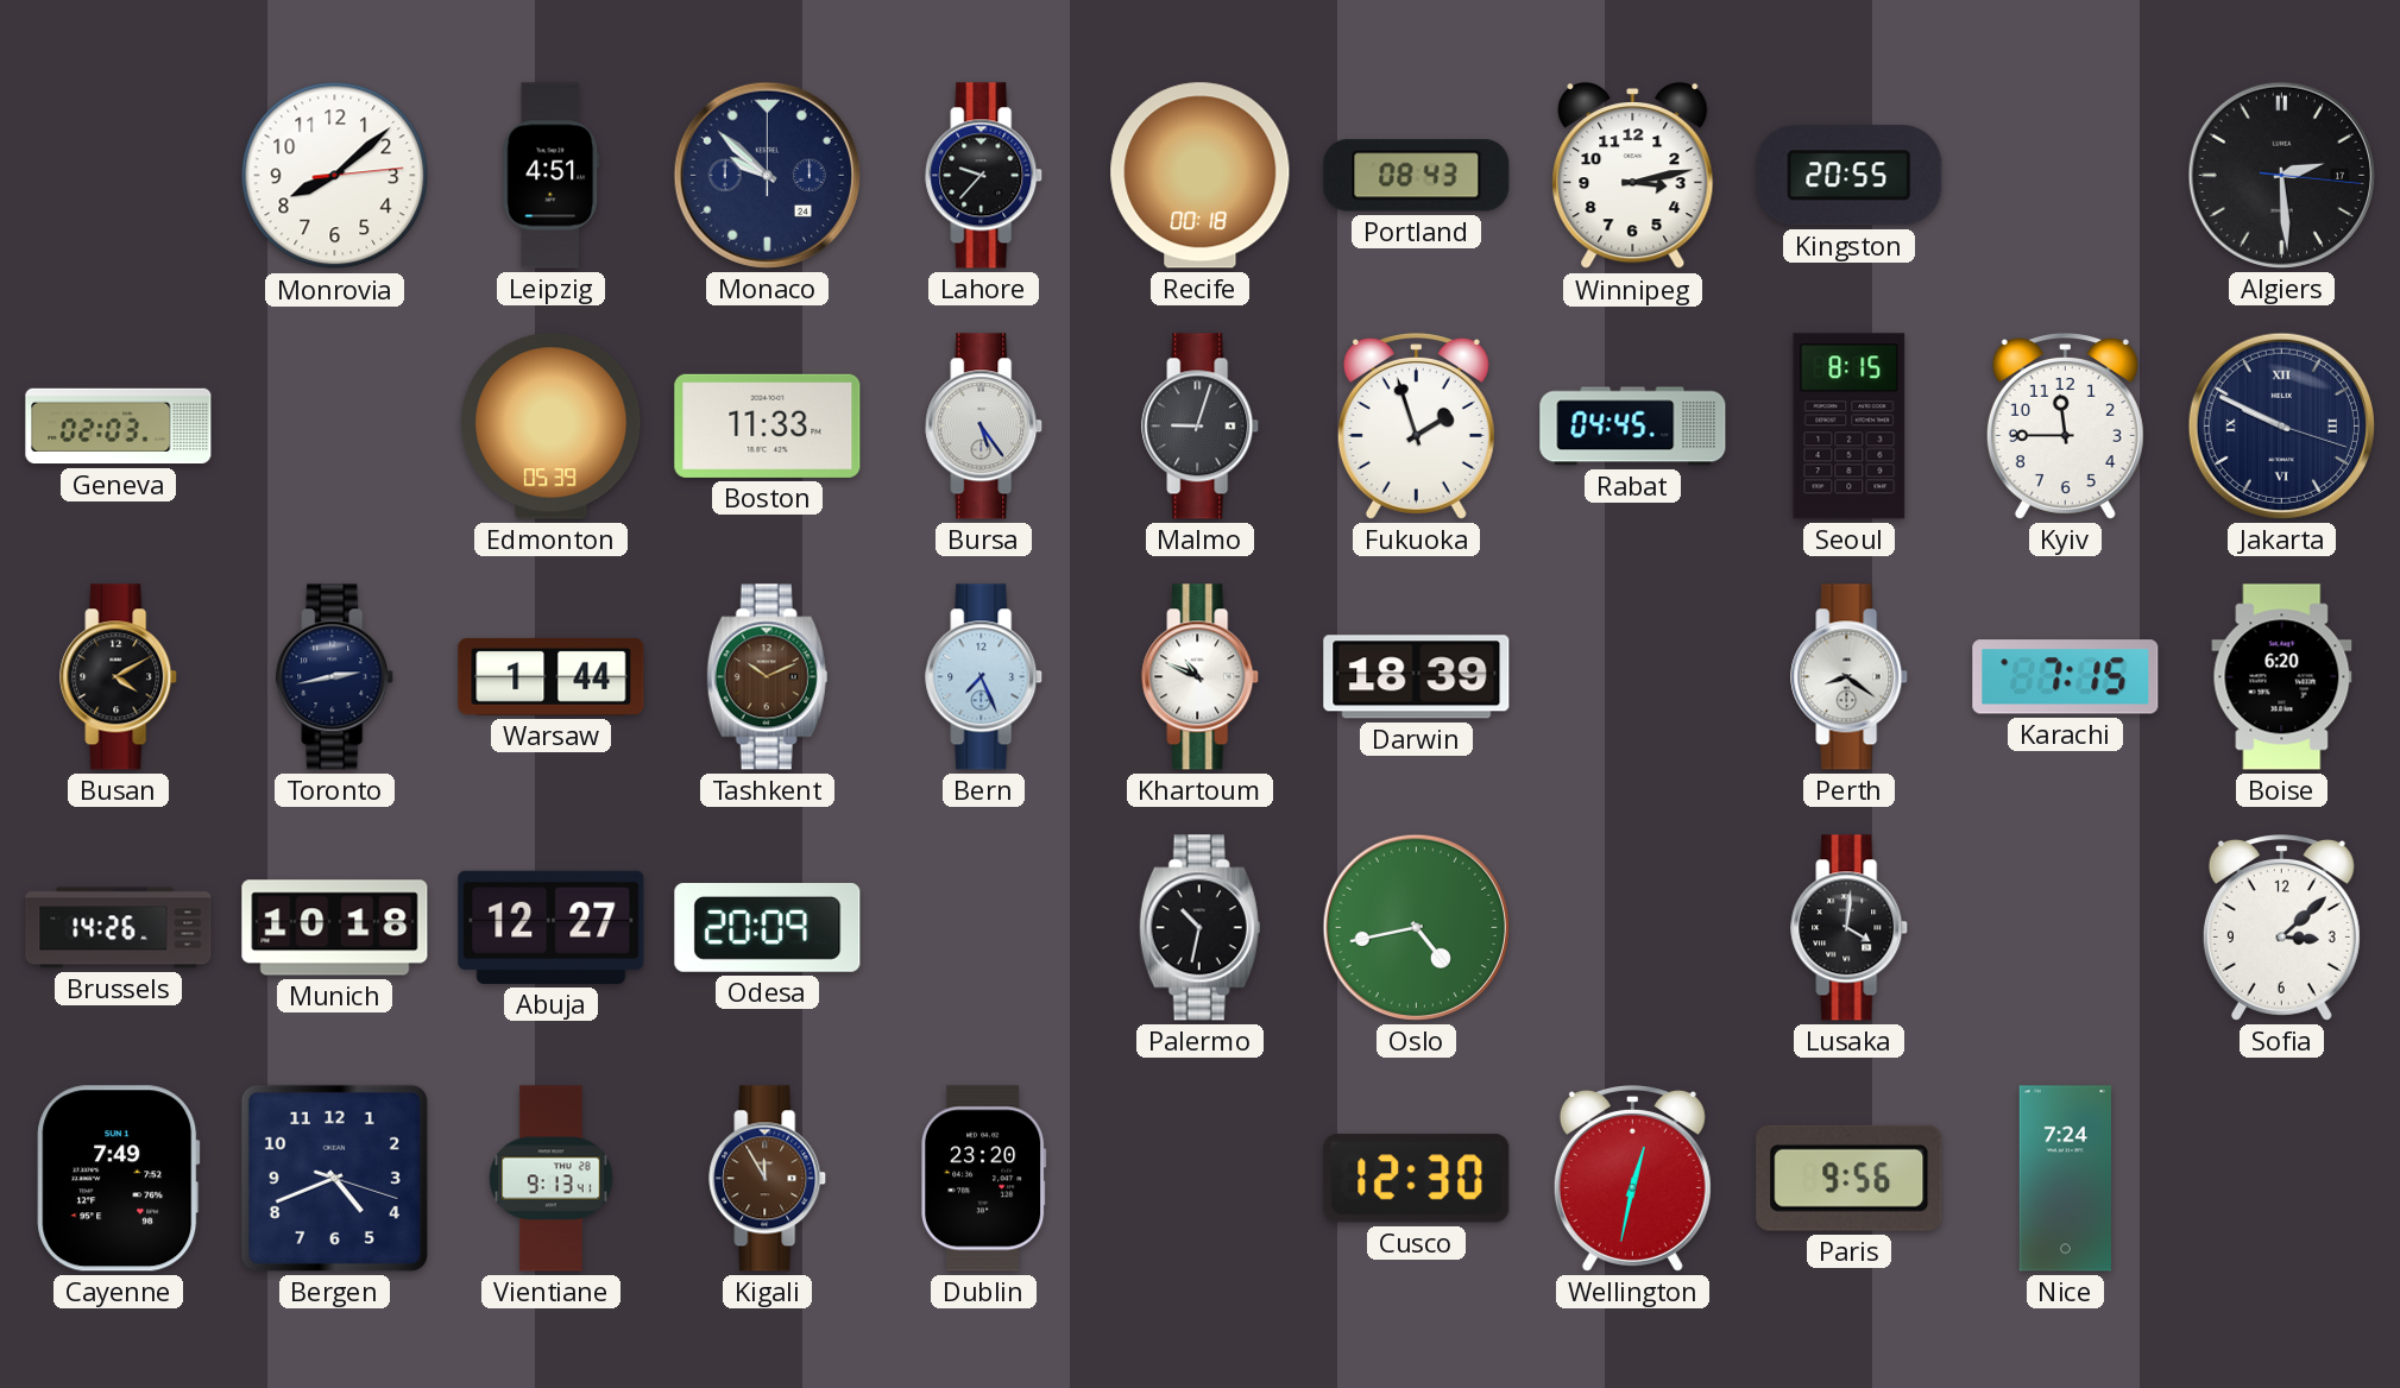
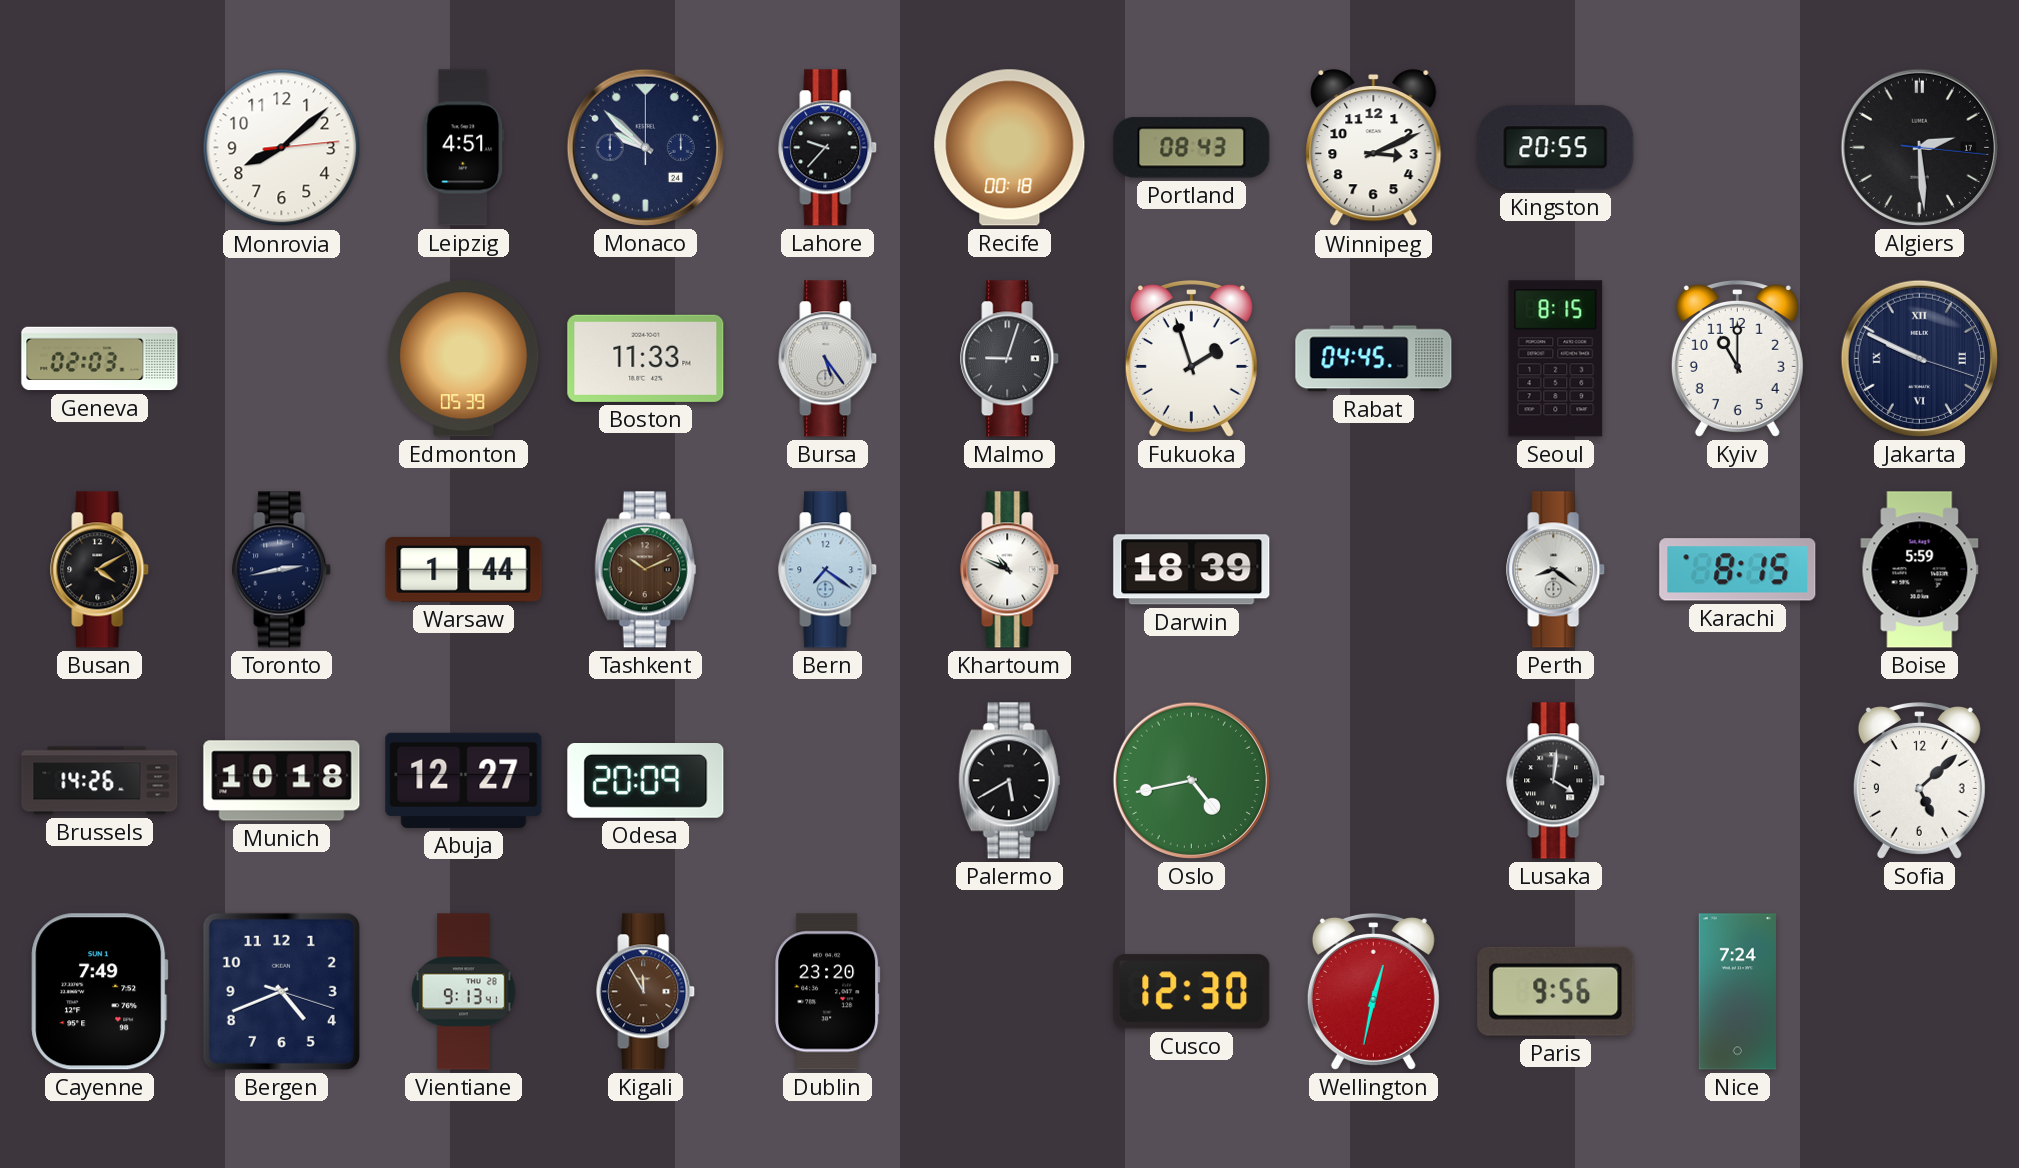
Winnipeg: 3:13 -> 3:11
Kyiv: 11:45 -> 11:00
Bern: 7:26 -> 7:21
Karachi: 7:15 -> 8:15
Boise: 6:20 -> 5:59
Palermo: 10:32 -> 5:40
Sofia: 3:08 -> 5:08
